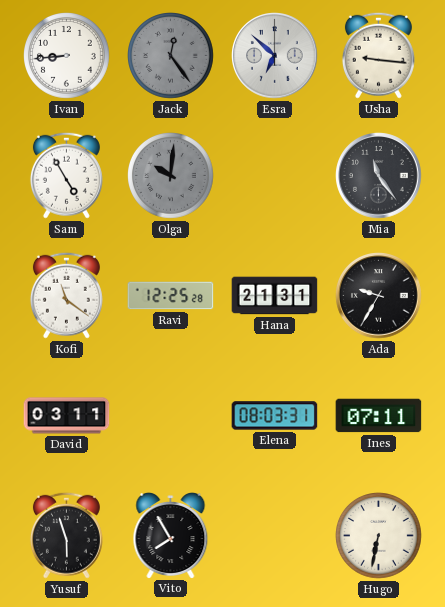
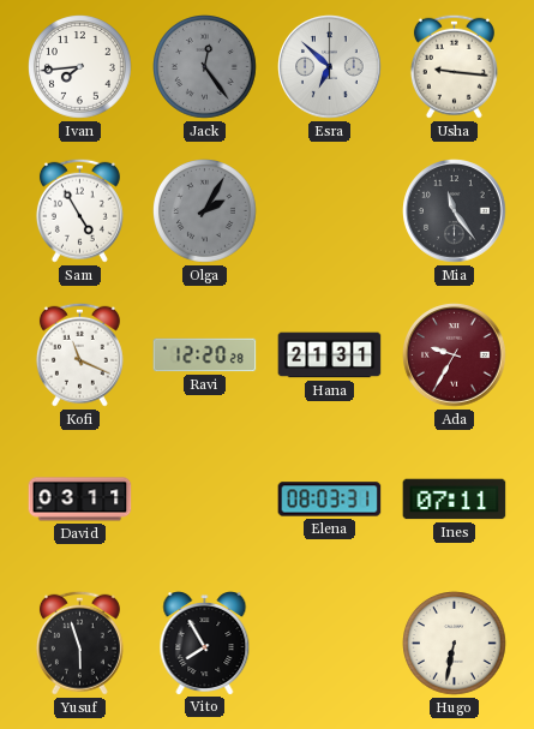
Ivan: 8:44 -> 7:44
Olga: 10:01 -> 2:05
Kofi: 11:21 -> 11:19
Ravi: 12:25 -> 12:20
Ada dial: black -> burgundy
